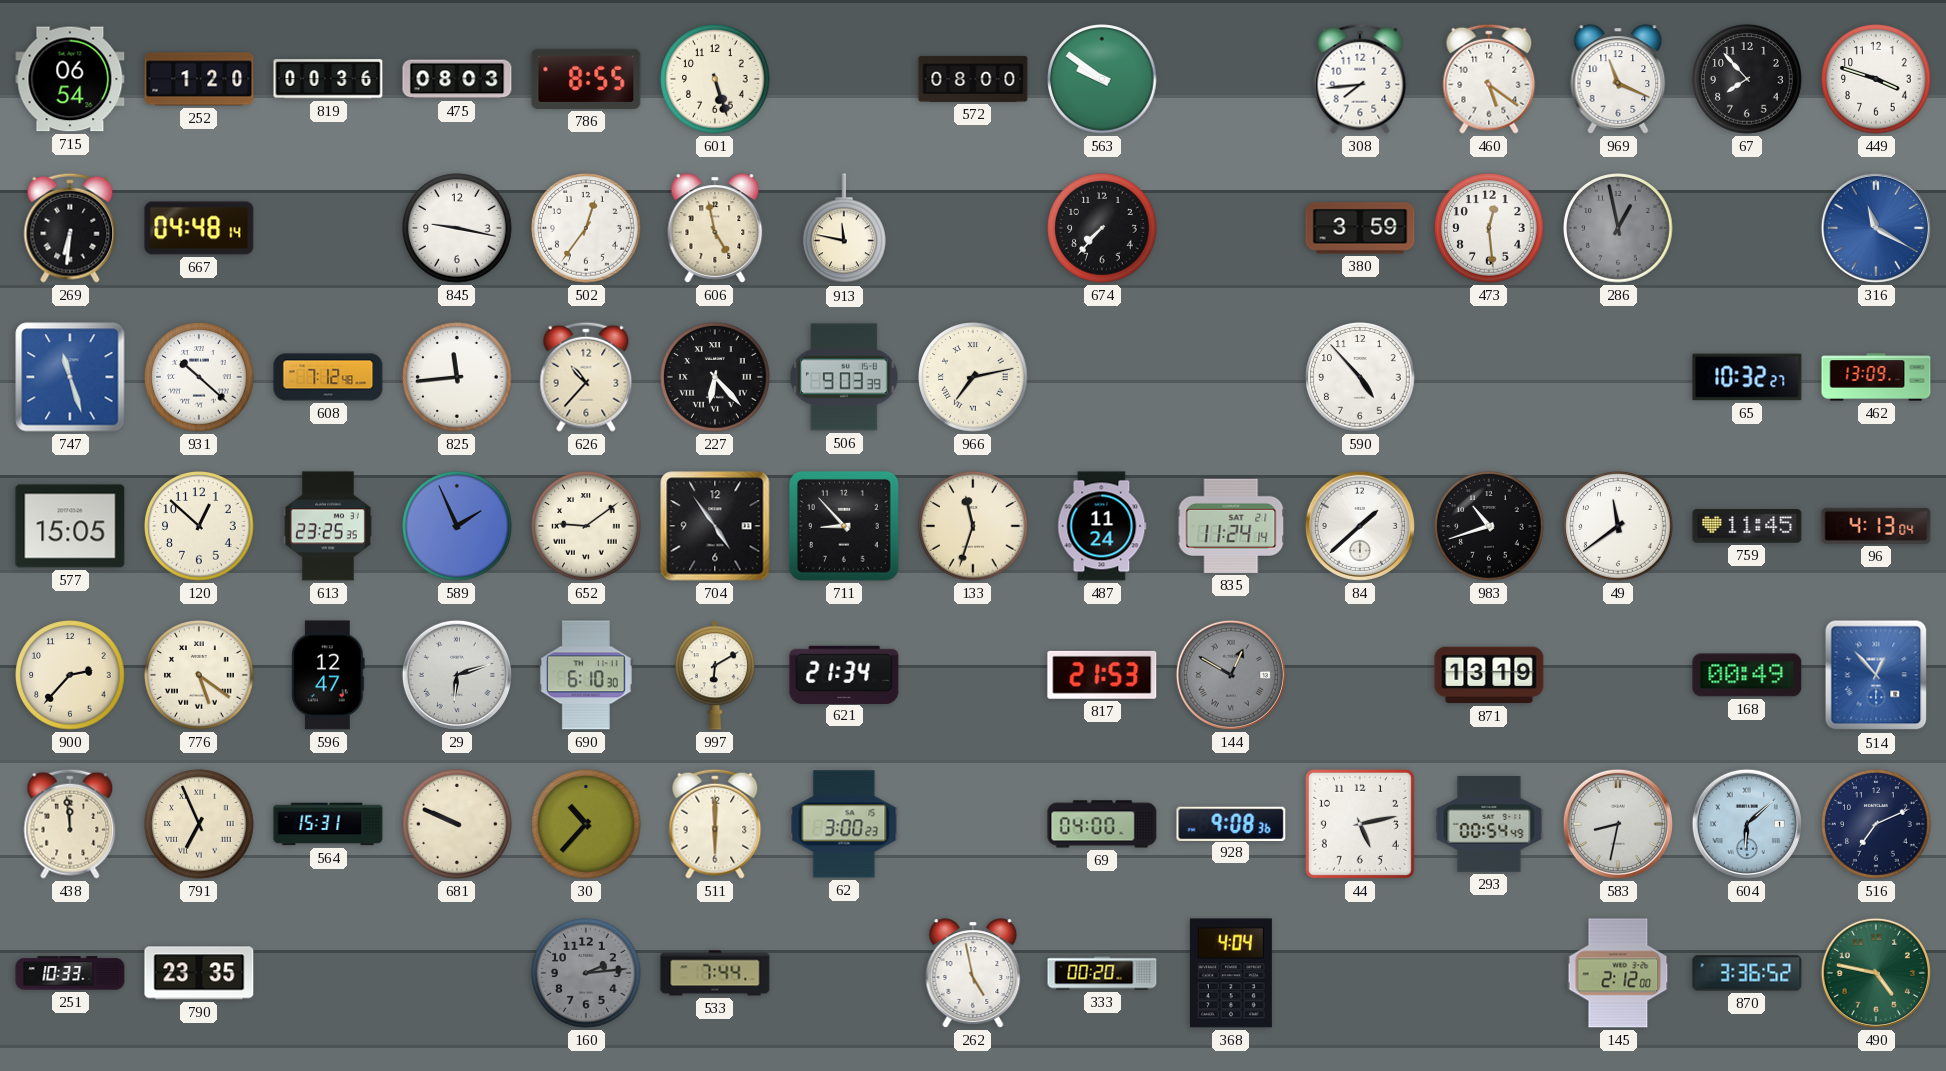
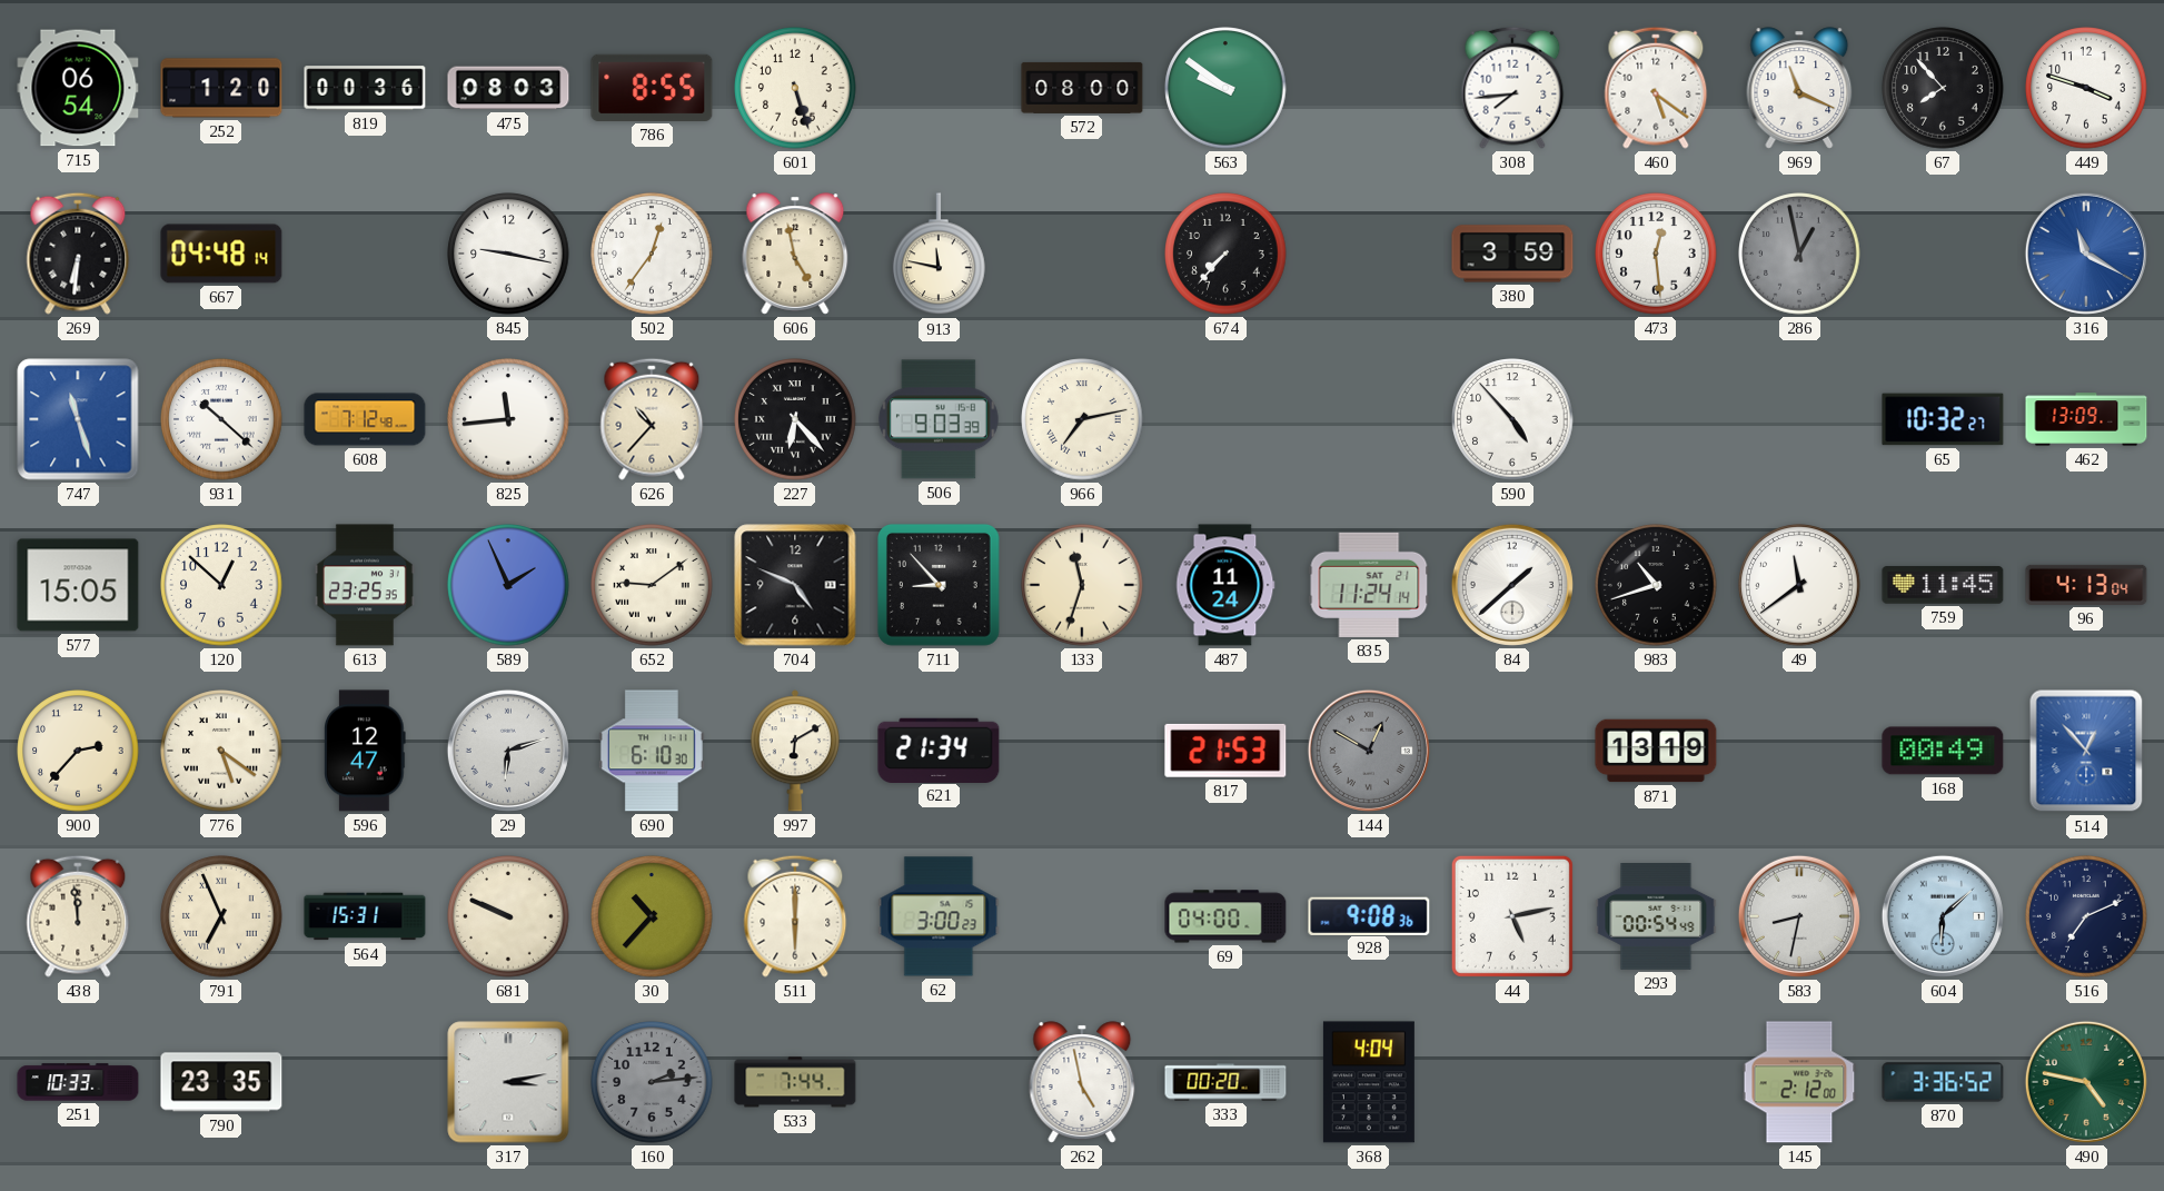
704: 4:54 -> 4:49
317: none -> 3:13
